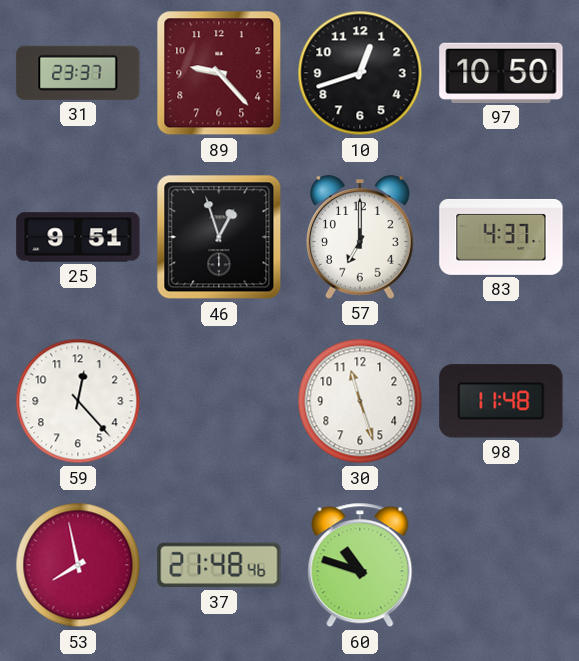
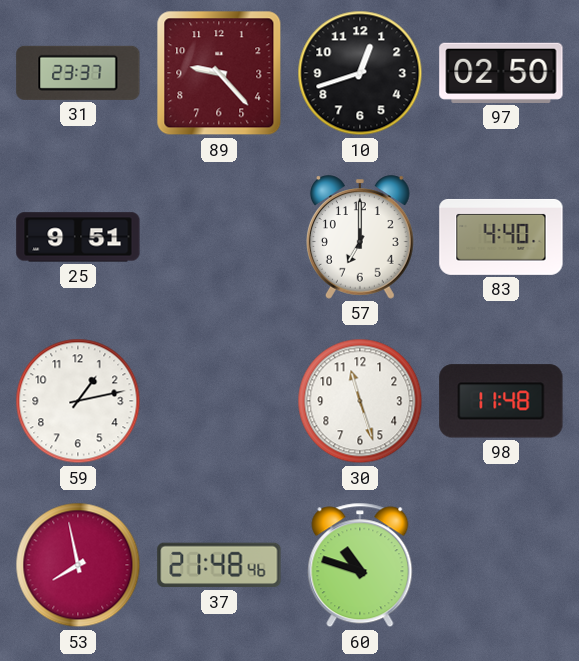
97: 10:50 -> 02:50
46: 12:57 -> none
83: 4:37 -> 4:40
59: 12:23 -> 1:13
